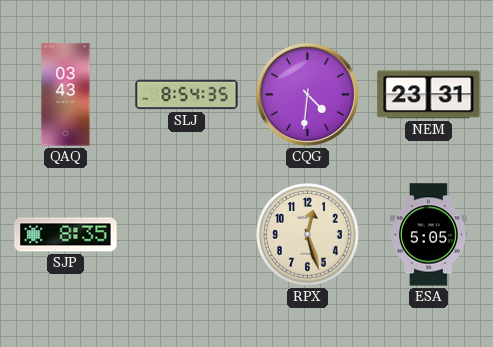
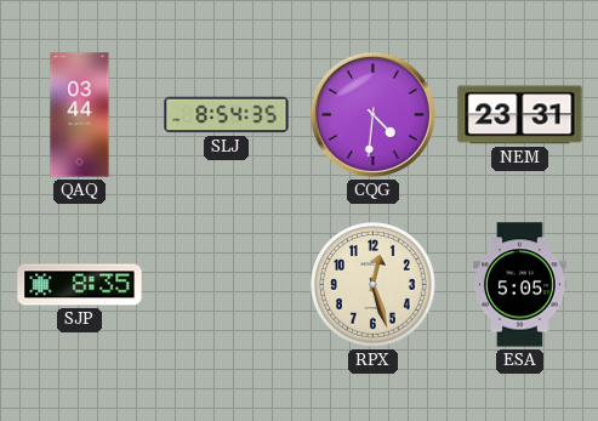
QAQ: 03:43 -> 03:44
